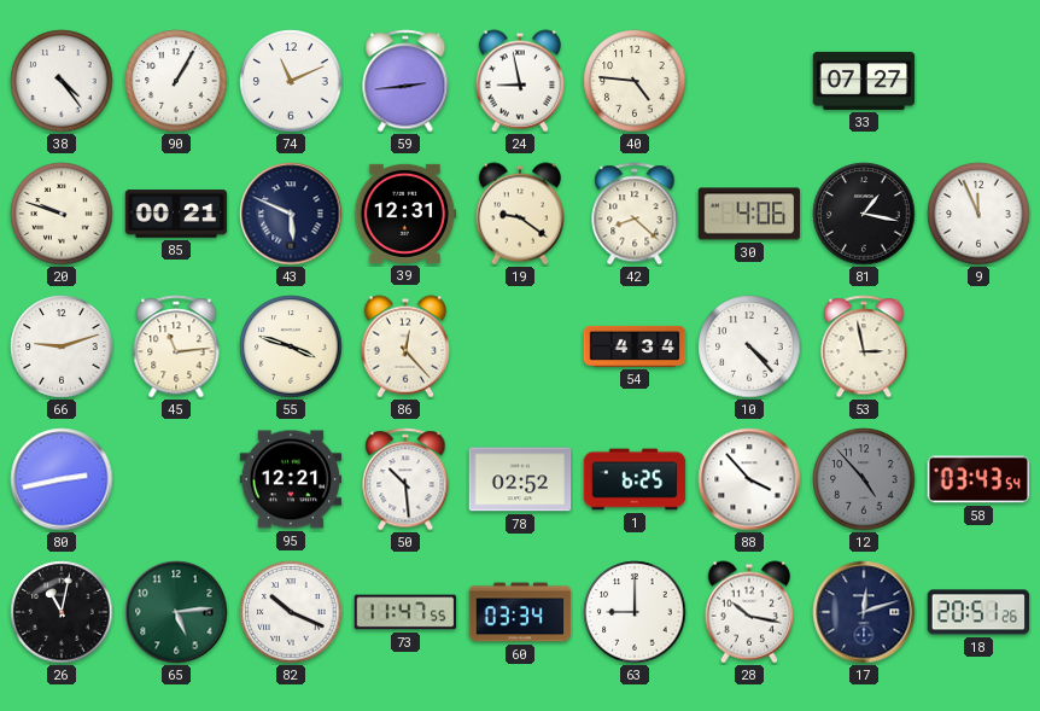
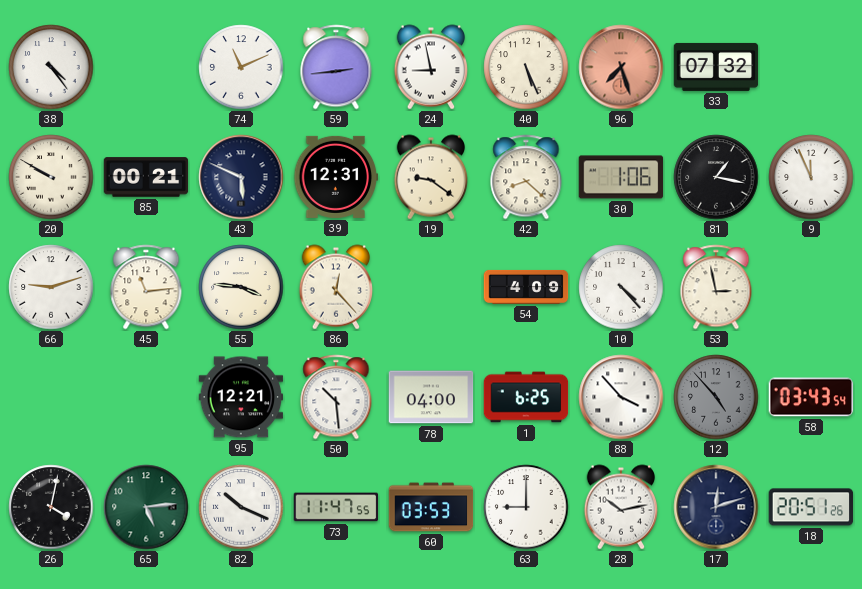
90: 1:05 -> none
40: 4:46 -> 5:26
96: none -> 7:27
33: 07:27 -> 07:32
20: 9:48 -> 9:50
30: 4:06 -> 1:06
55: 3:48 -> 3:46
54: 4:34 -> 4:09
80: 2:43 -> none
78: 02:52 -> 04:00
26: 11:02 -> 4:02
60: 03:34 -> 03:53
28: 10:17 -> 10:13
